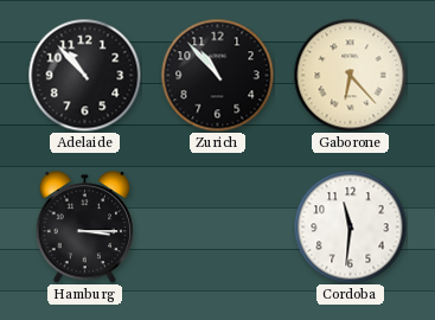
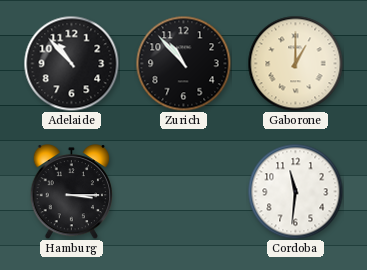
Gaborone: 6:23 -> 1:00
